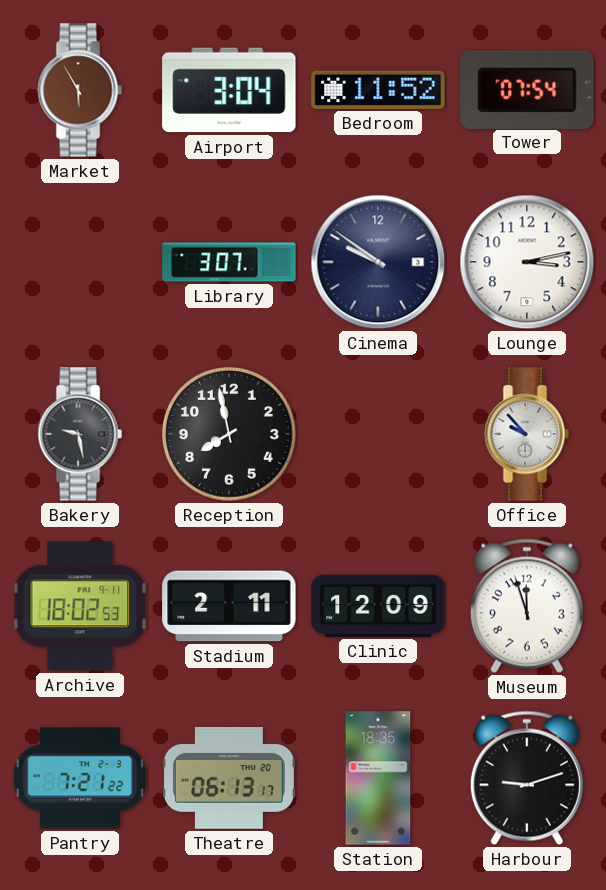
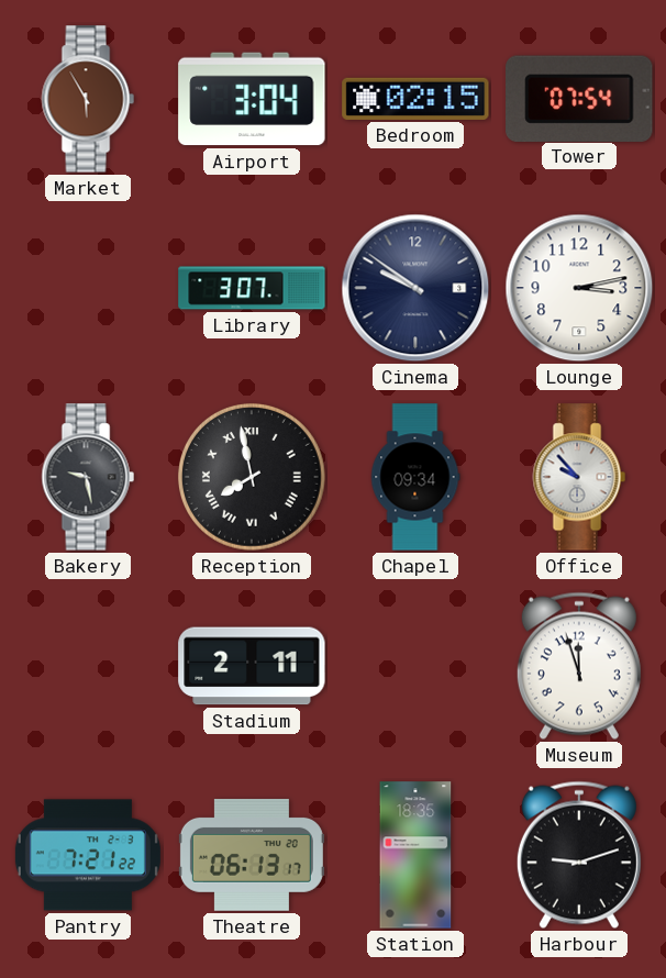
Bedroom: 11:52 -> 02:15
Reception numerals: Arabic -> Roman
Chapel: none -> 09:34
Archive: 18:02 -> none
Clinic: 12:09 -> none
